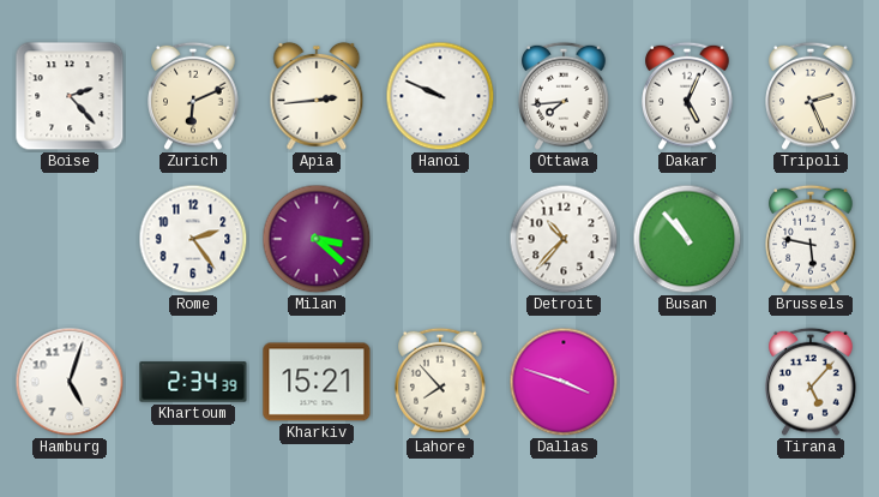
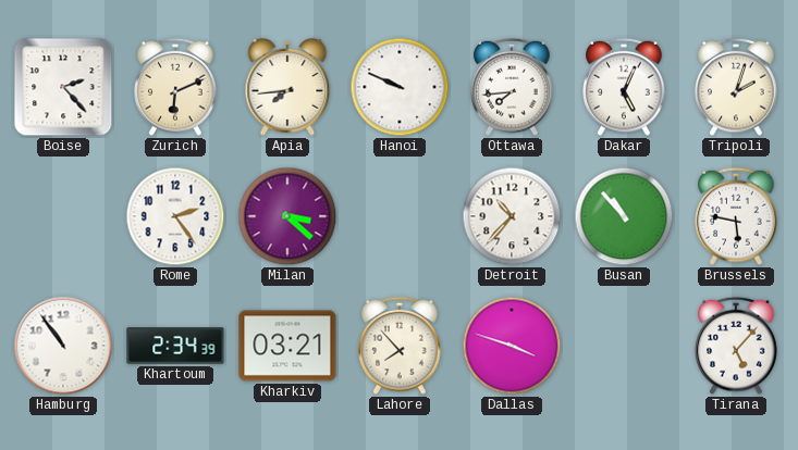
Apia: 2:44 -> 7:44
Tripoli: 2:26 -> 2:03
Hamburg: 5:03 -> 10:54
Kharkiv: 15:21 -> 03:21
